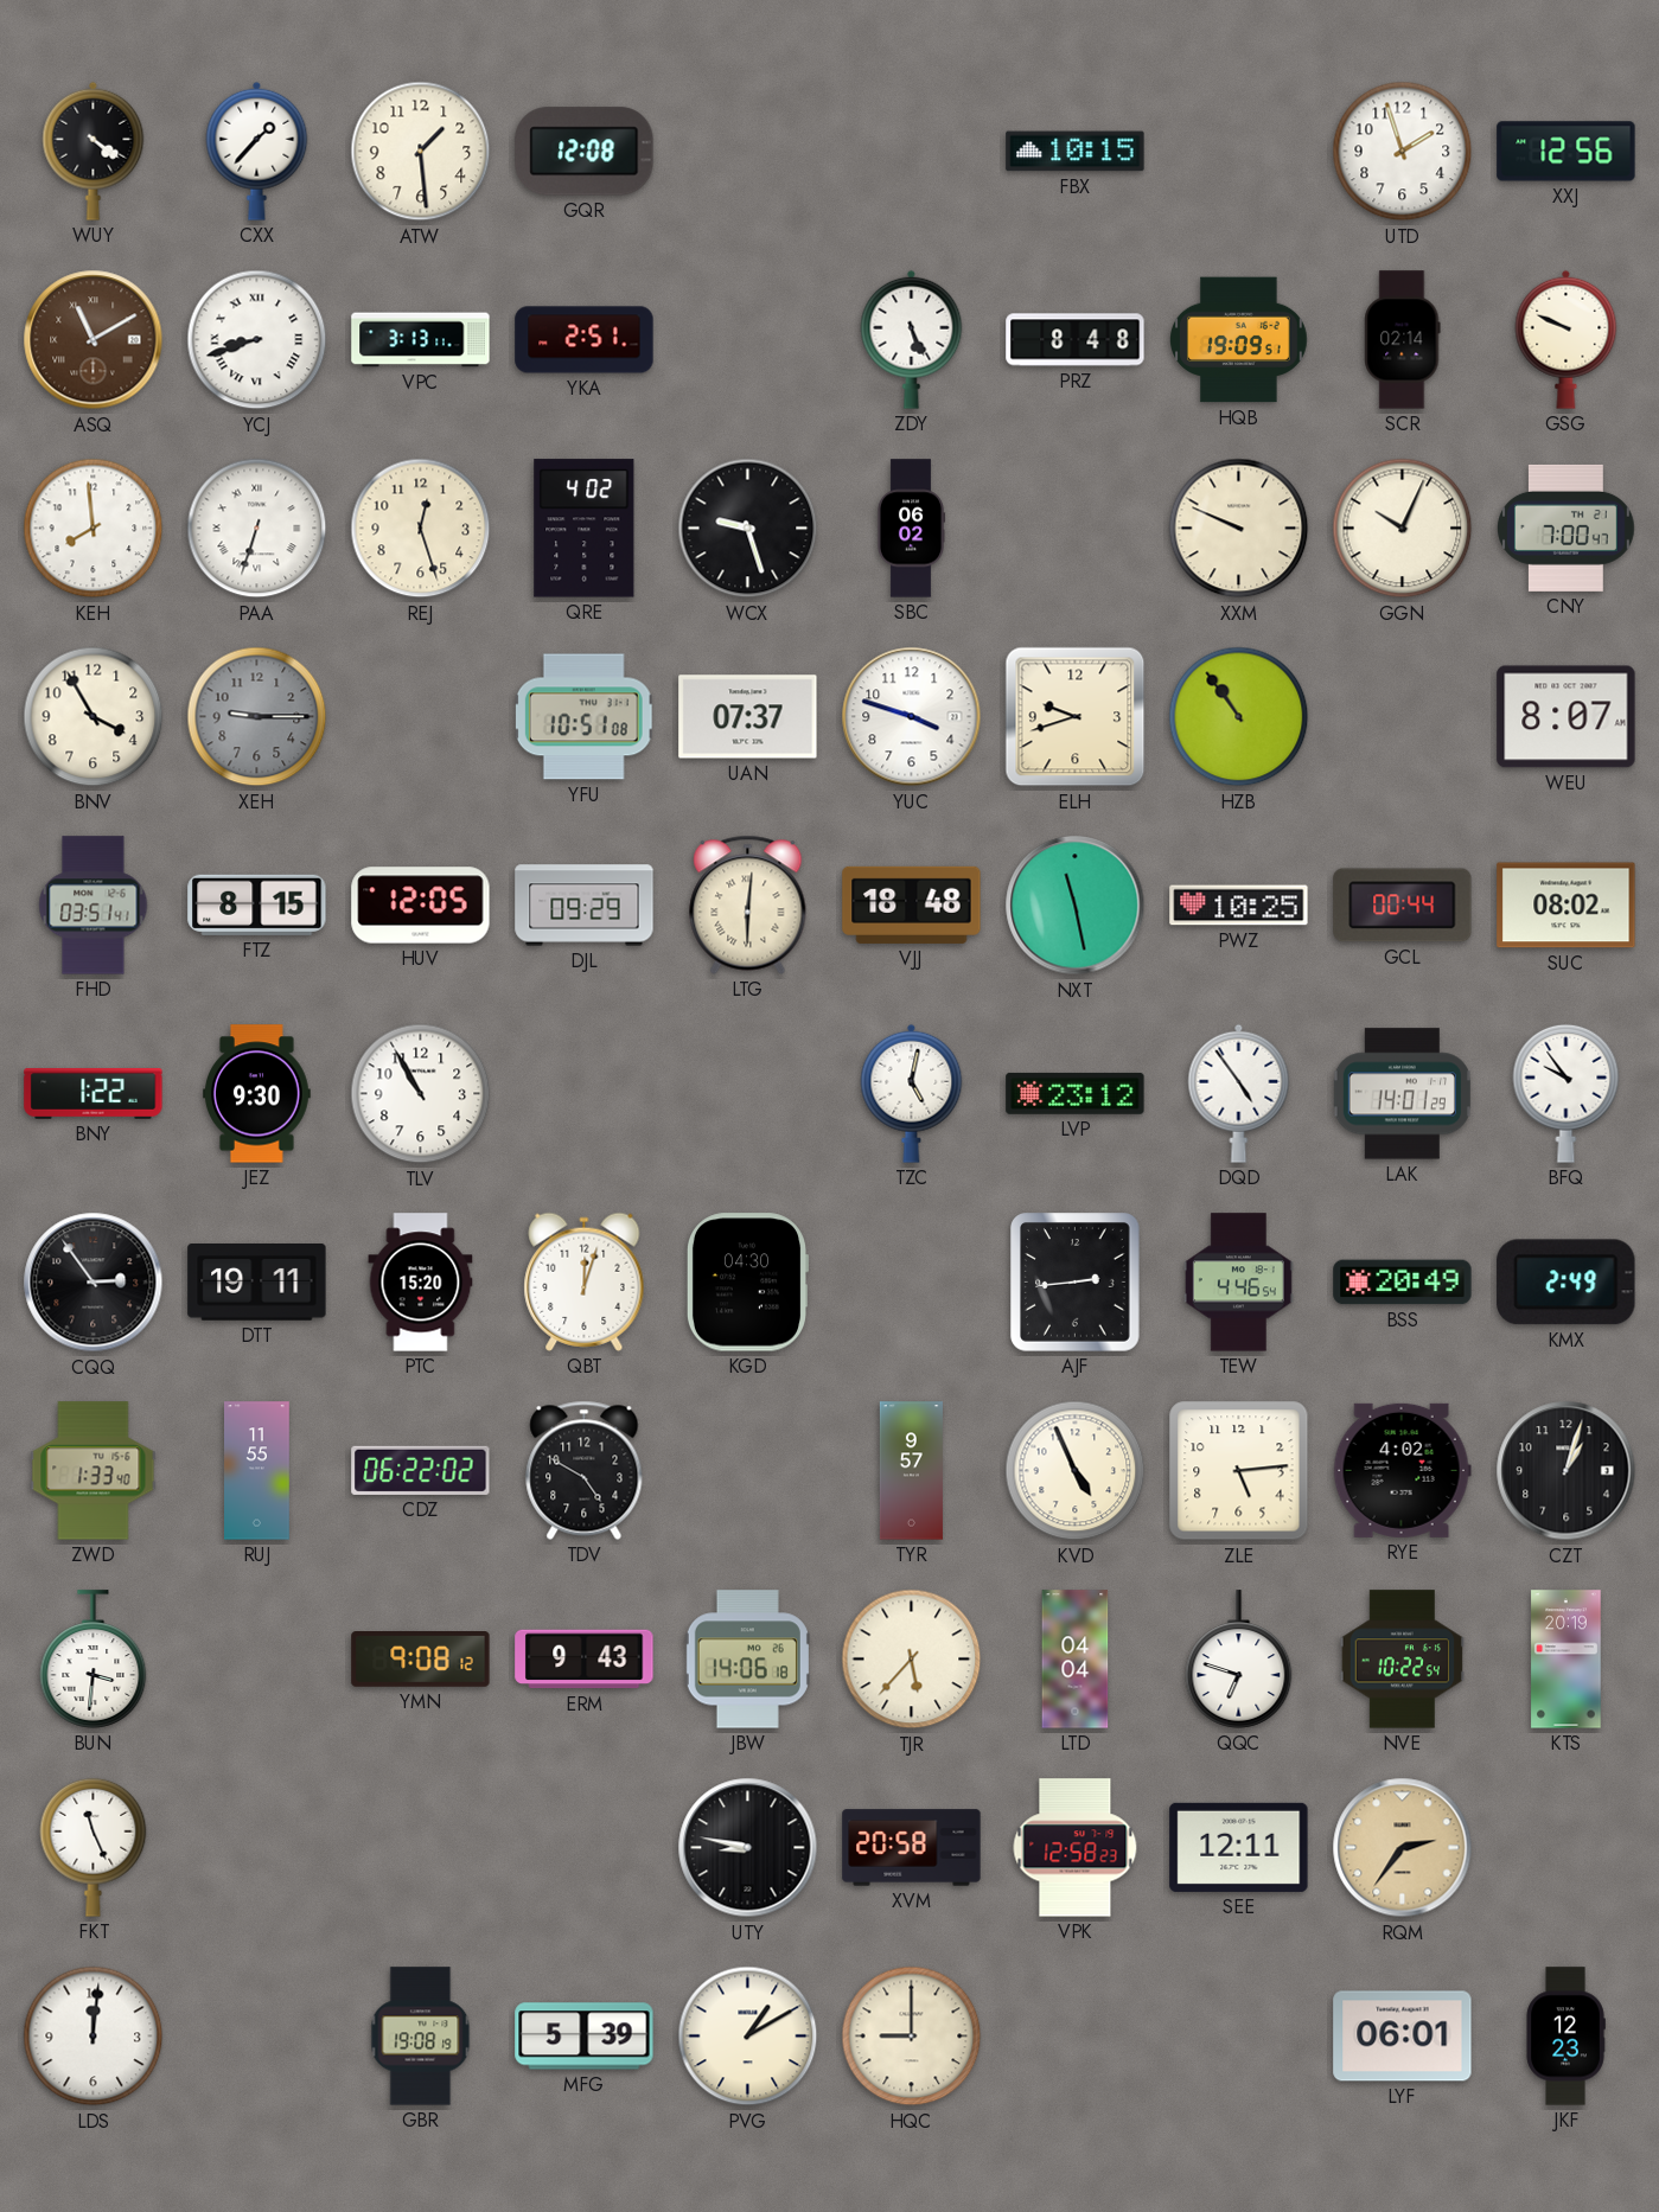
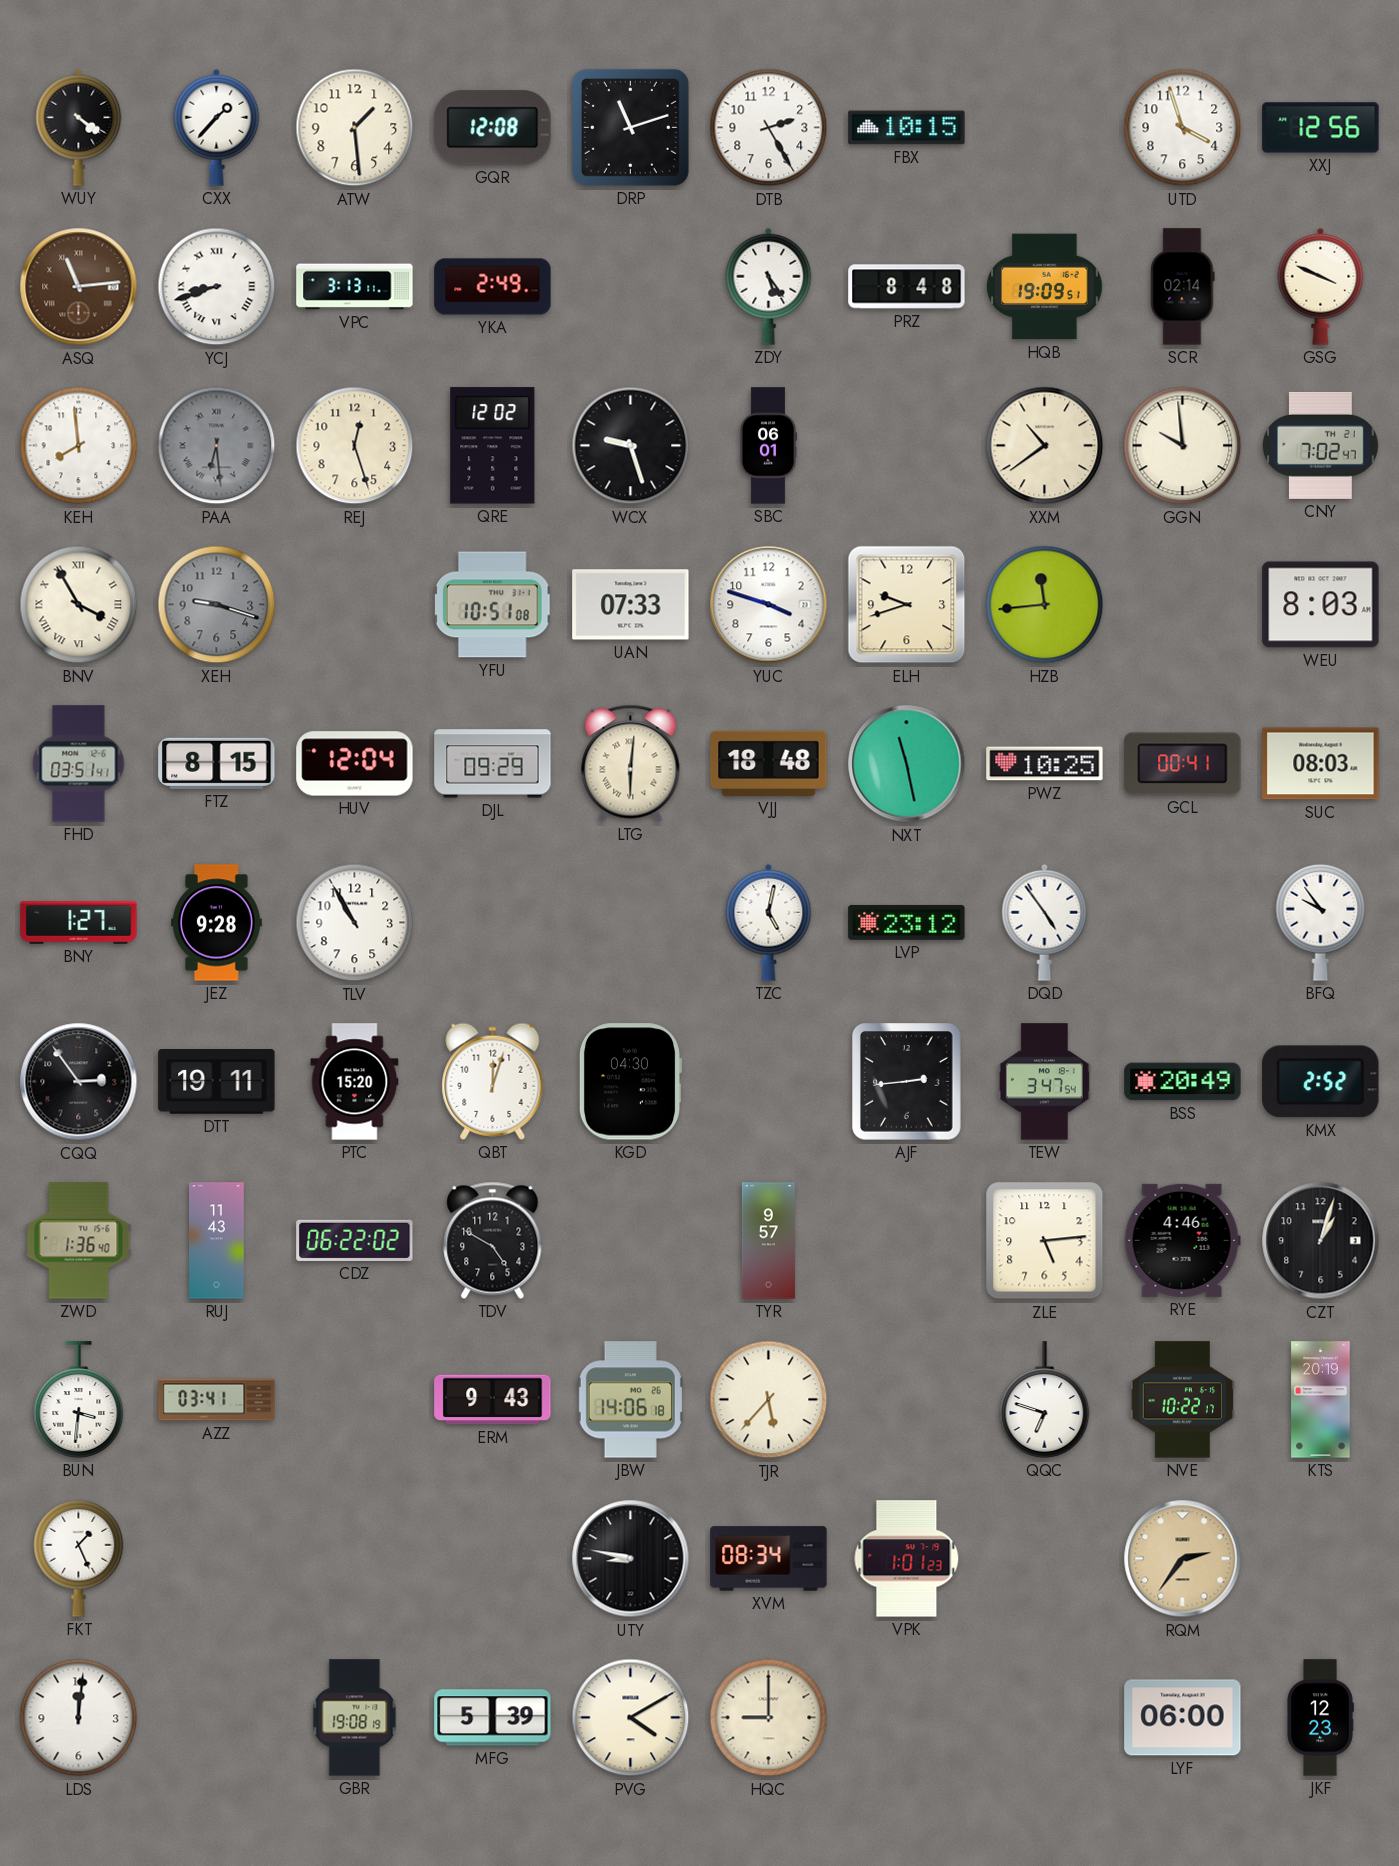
DRP: none -> 11:12
DTB: none -> 2:25
UTD: 1:57 -> 3:57
ASQ: 11:10 -> 11:14
YKA: 2:51 -> 2:49
ZDY: 5:26 -> 5:24
GSG: 9:49 -> 3:49
PAA: 6:33 -> 6:29
PAA dial: white -> grey
QRE: 4:02 -> 12:02
SBC: 06:02 -> 06:01
XXM: 9:49 -> 10:39
GGN: 10:04 -> 9:59
CNY: 7:00 -> 7:02
BNV numerals: Arabic -> Roman
XEH: 9:15 -> 9:18
UAN: 07:37 -> 07:33
HZB: 10:54 -> 11:44
WEU: 8:07 -> 8:03
HUV: 12:05 -> 12:04
GCL: 00:44 -> 00:41
SUC: 08:02 -> 08:03
BNY: 1:22 -> 1:27
JEZ: 9:30 -> 9:28
LAK: 14:01 -> none
TEW: 4:46 -> 3:47
KMX: 2:49 -> 2:52
ZWD: 1:33 -> 1:36
RUJ: 11:55 -> 11:43
KVD: 4:56 -> none
RYE: 4:02 -> 4:46
AZZ: none -> 03:41
YMN: 9:08 -> none
LTD: 04:04 -> none
NVE: 10:22:54 -> 10:22:17
FKT: 11:26 -> 1:26
XVM: 20:58 -> 08:34
VPK: 12:58 -> 1:01
SEE: 12:11 -> none
PVG: 1:10 -> 4:10
LYF: 06:01 -> 06:00
